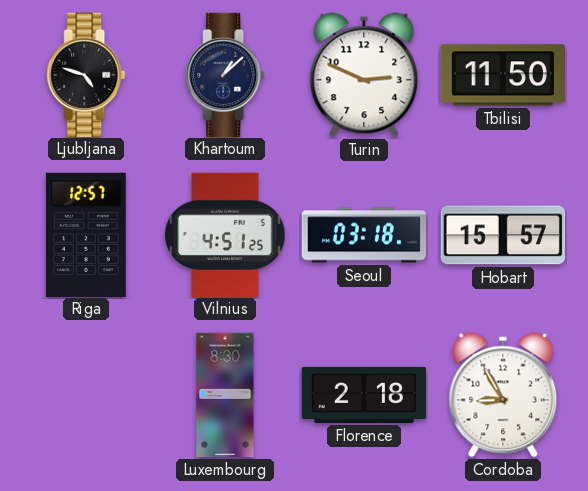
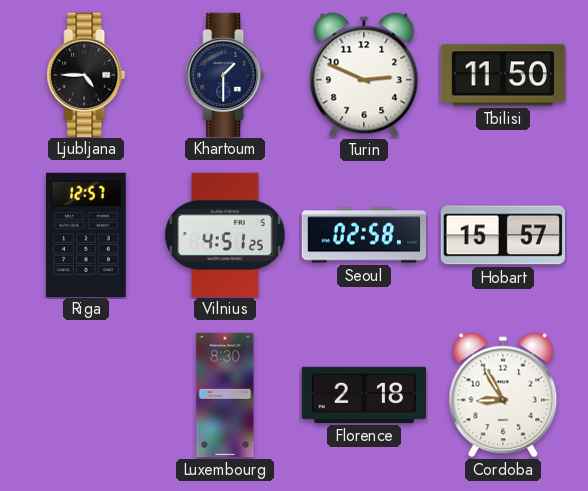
Ljubljana: 4:48 -> 4:45
Khartoum: 1:08 -> 1:30
Seoul: 03:18 -> 02:58
